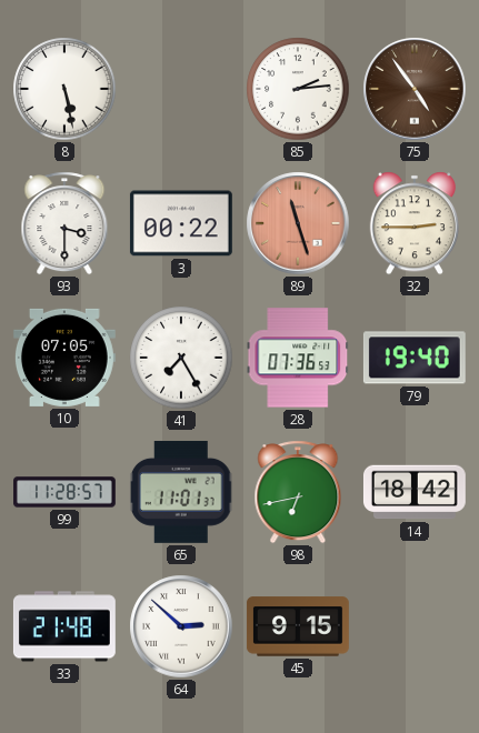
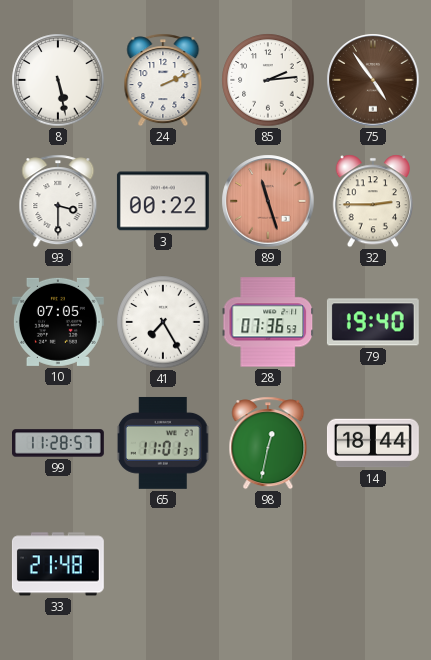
24: none -> 2:11
98: 6:43 -> 12:32
14: 18:42 -> 18:44
64: 2:52 -> none
45: 9:15 -> none
